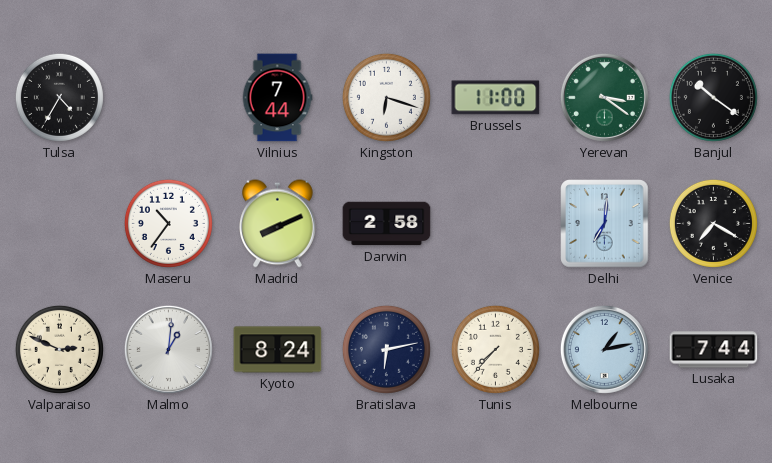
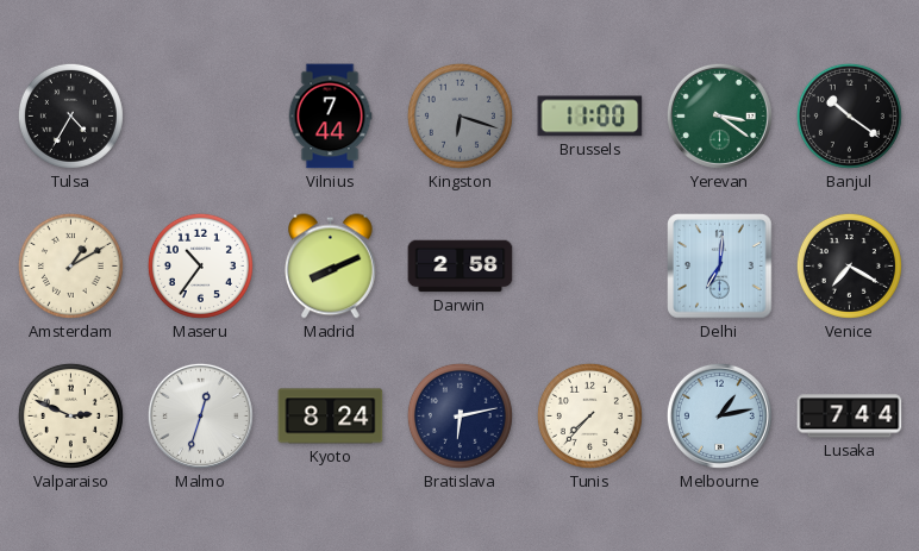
Kingston dial: white -> grey
Amsterdam: none -> 1:10
Malmo: 1:01 -> 12:33
